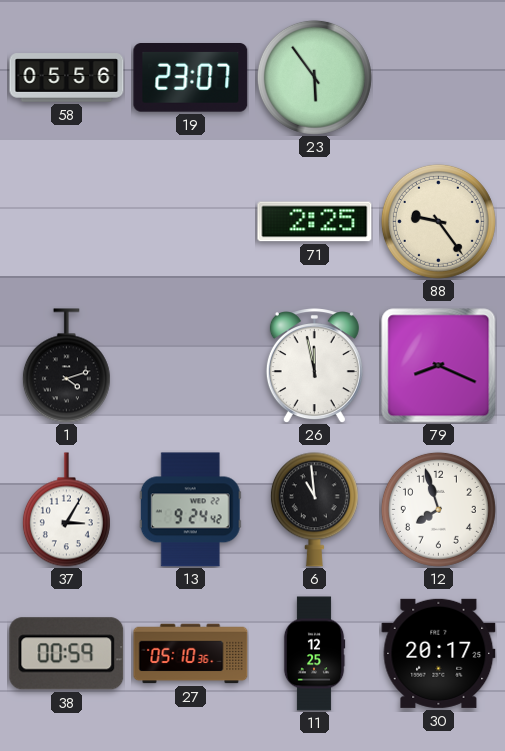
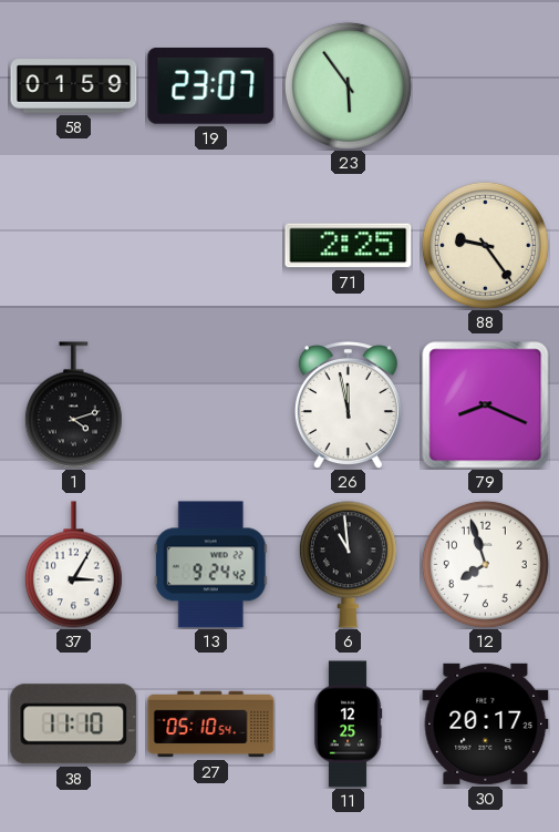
58: 05:56 -> 01:59
38: 00:59 -> 11:10
27: 05:10:36 -> 05:10:54
